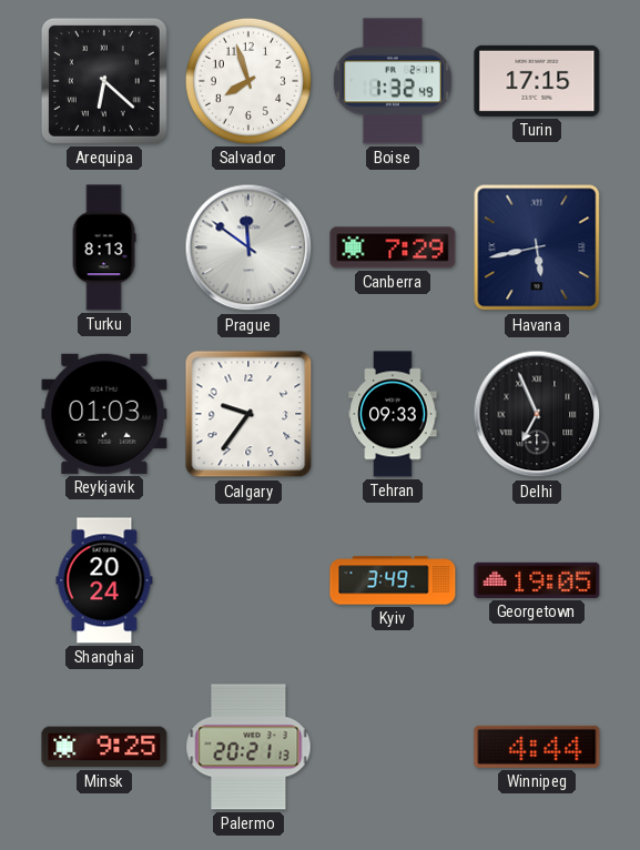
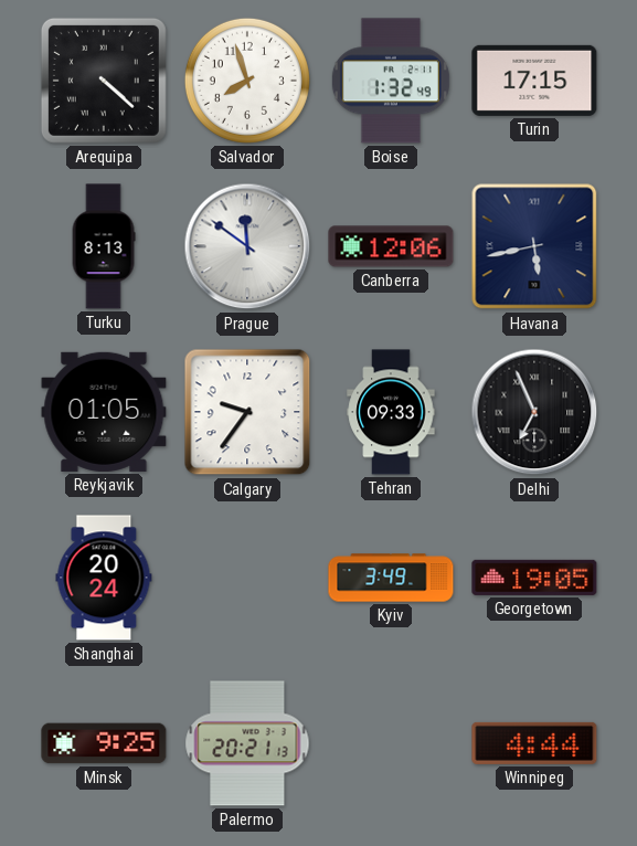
Arequipa: 6:22 -> 4:22
Canberra: 7:29 -> 12:06
Reykjavik: 01:03 -> 01:05
